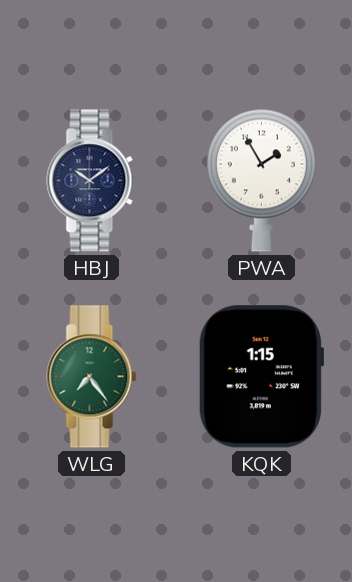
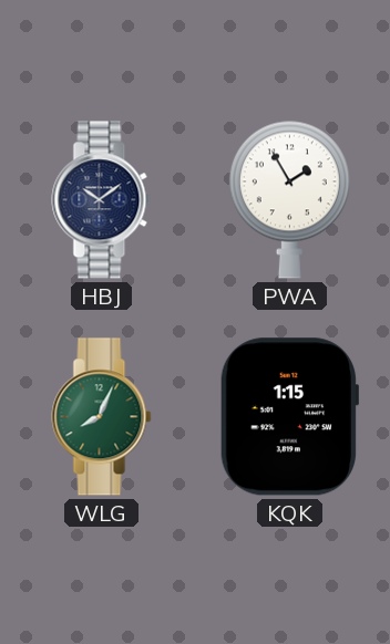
WLG: 7:24 -> 8:04
